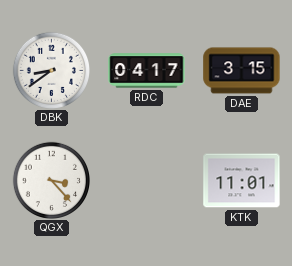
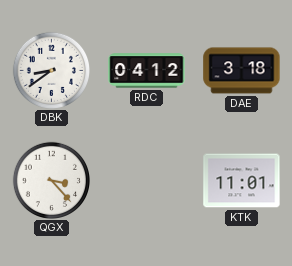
RDC: 04:17 -> 04:12
DAE: 3:15 -> 3:18
